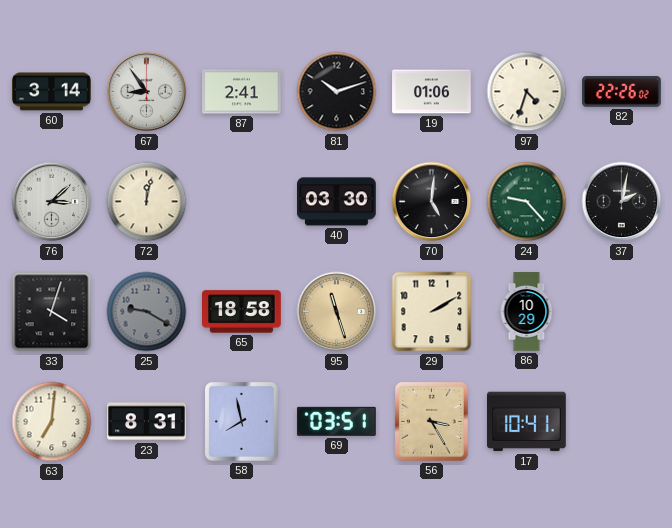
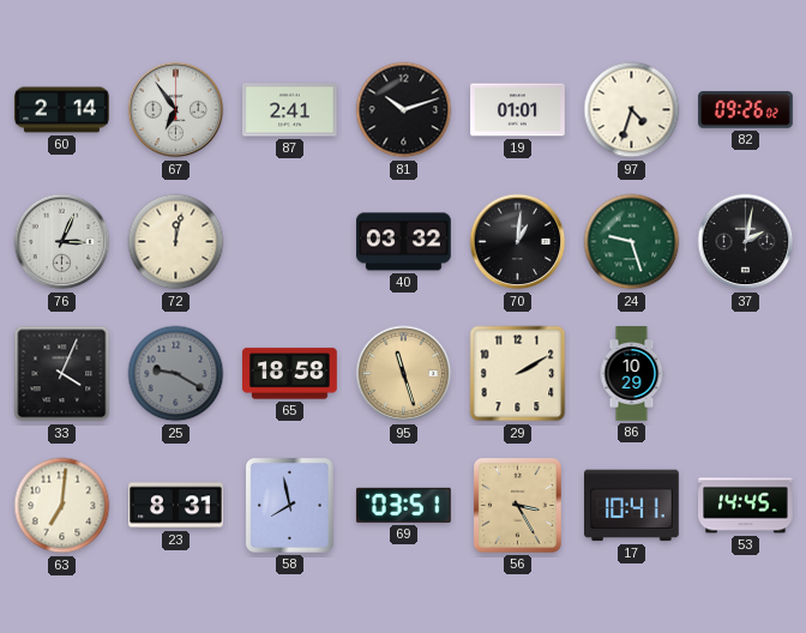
60: 3:14 -> 2:14
67: 8:54 -> 6:54
19: 01:06 -> 01:01
82: 22:26 -> 09:26
76: 3:08 -> 3:04
40: 03:30 -> 03:32
70: 5:01 -> 1:01
24: 9:23 -> 9:27
33: 4:03 -> 4:04
53: none -> 14:45
